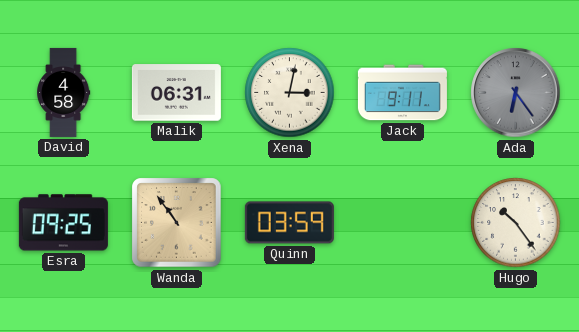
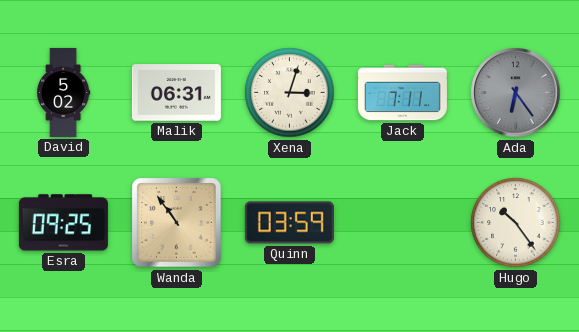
David: 4:58 -> 5:02
Xena: 3:02 -> 3:03
Jack: 9:11 -> 7:11
